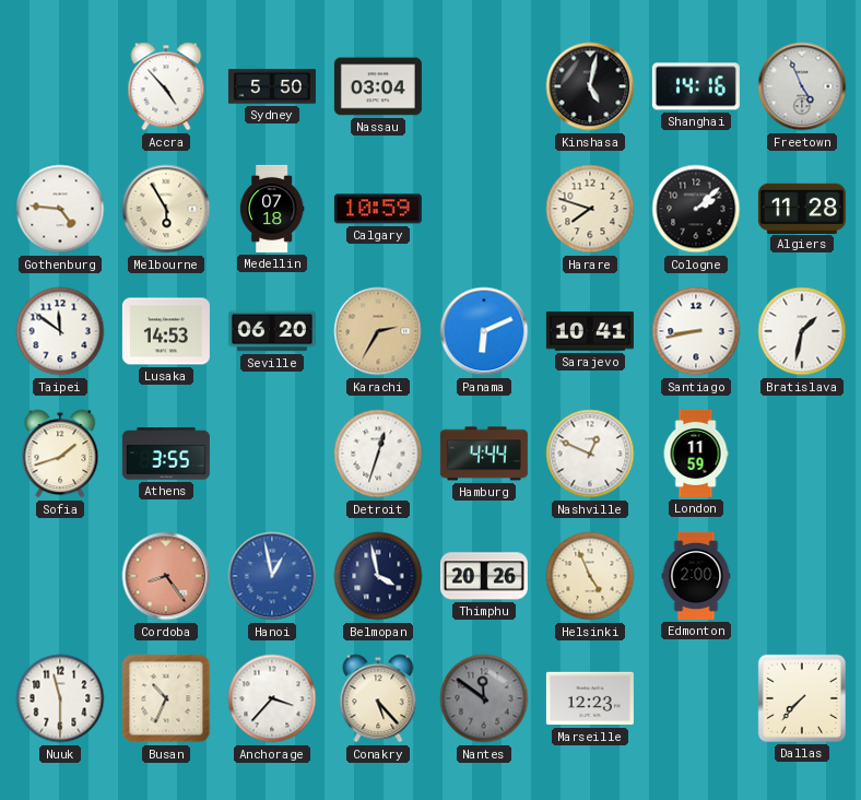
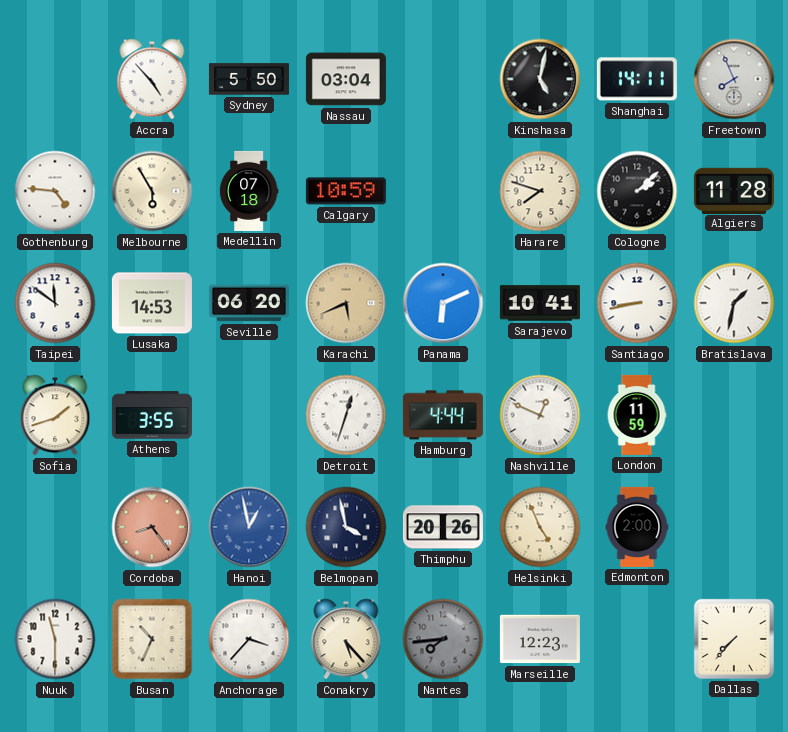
Shanghai: 14:16 -> 14:11
Freetown: 4:56 -> 7:56
Karachi: 2:35 -> 5:41
Nantes: 11:51 -> 7:44
